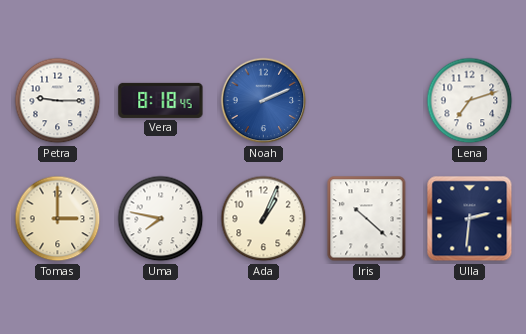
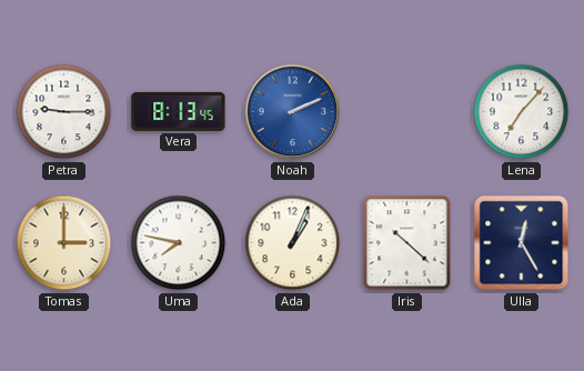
Vera: 8:18 -> 8:13
Lena: 7:12 -> 7:07
Ulla: 2:31 -> 12:25
